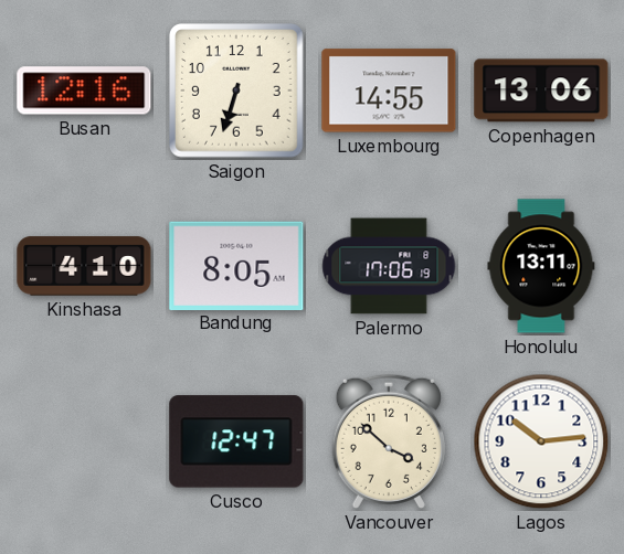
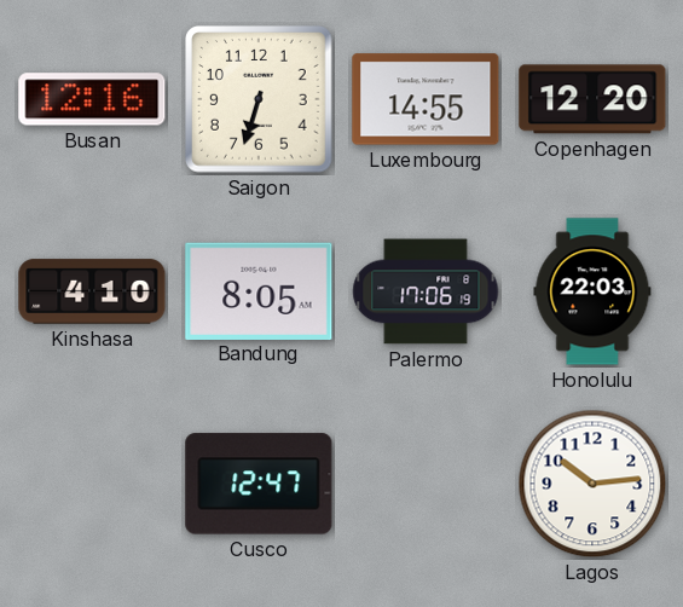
Copenhagen: 13:06 -> 12:20
Honolulu: 13:11 -> 22:03
Vancouver: 3:52 -> none
